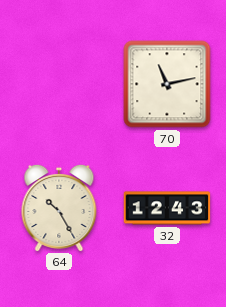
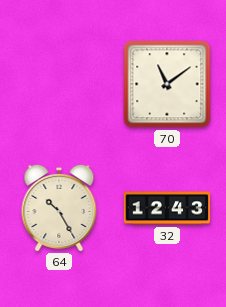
70: 11:13 -> 11:09
